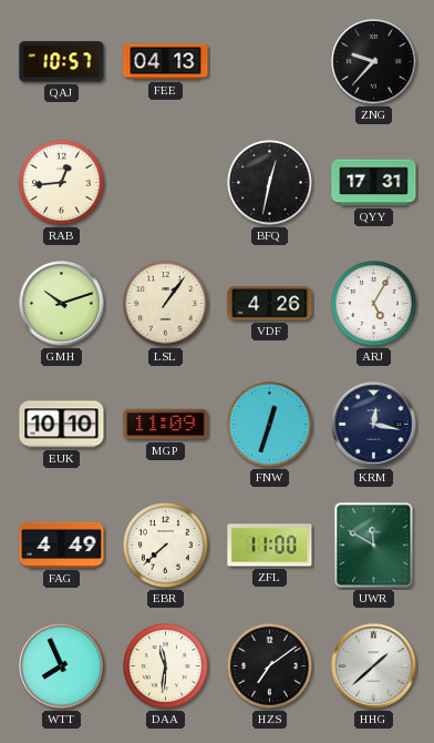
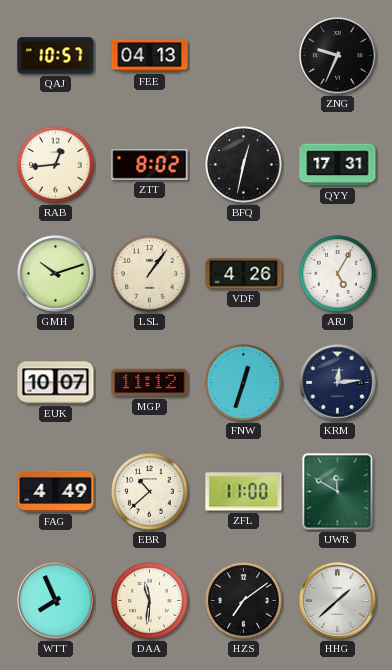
ZNG: 9:37 -> 9:34
ZTT: none -> 8:02
EUK: 10:10 -> 10:07
MGP: 11:09 -> 11:12
KRM: 12:17 -> 12:14
EBR: 7:38 -> 10:38
